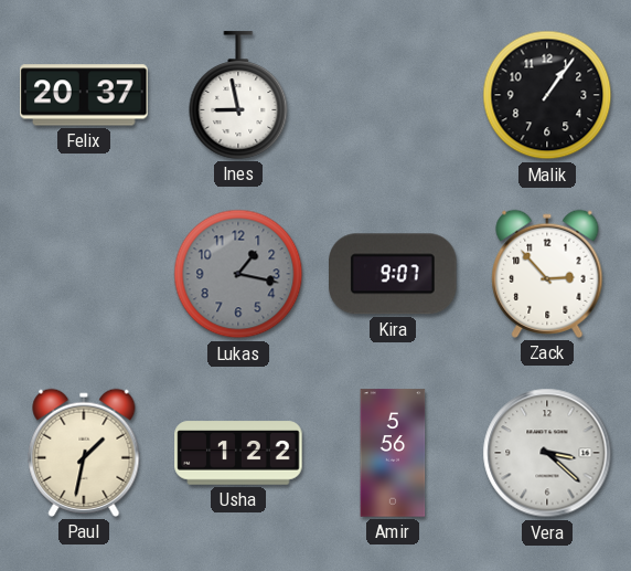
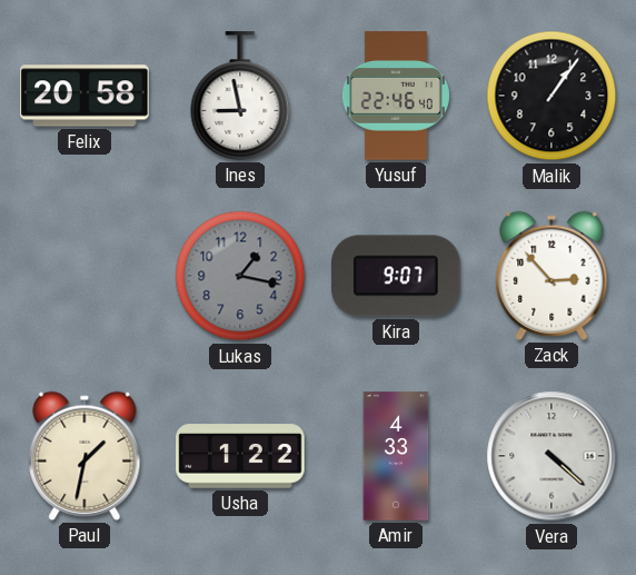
Felix: 20:37 -> 20:58
Yusuf: none -> 22:46
Amir: 5:56 -> 4:33
Vera: 3:22 -> 4:22
